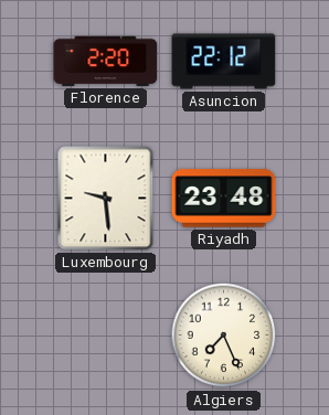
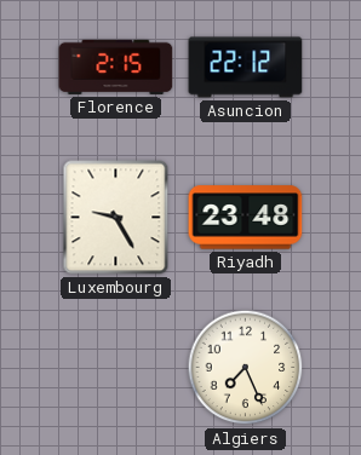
Florence: 2:20 -> 2:15
Luxembourg: 9:29 -> 9:25
